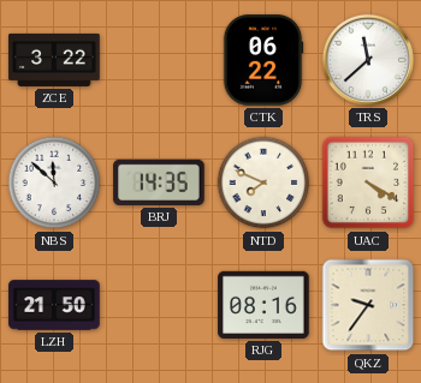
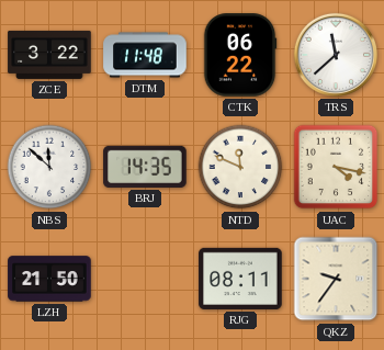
DTM: none -> 11:48
NTD: 7:49 -> 11:49
UAC: 4:20 -> 4:17
RJG: 08:16 -> 08:11
